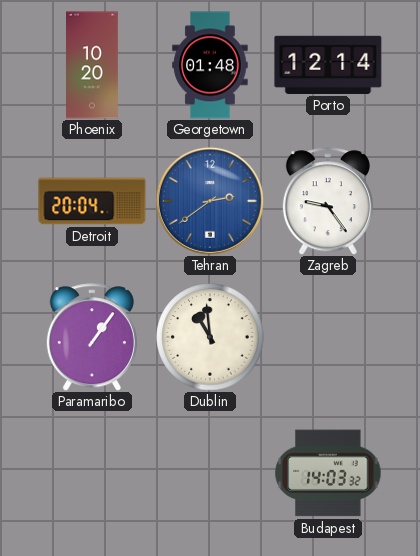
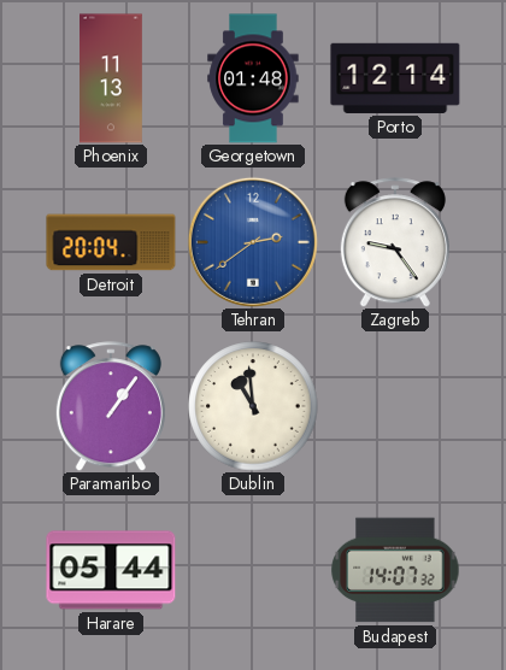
Phoenix: 10:20 -> 11:13
Harare: none -> 05:44
Budapest: 14:03 -> 14:07
